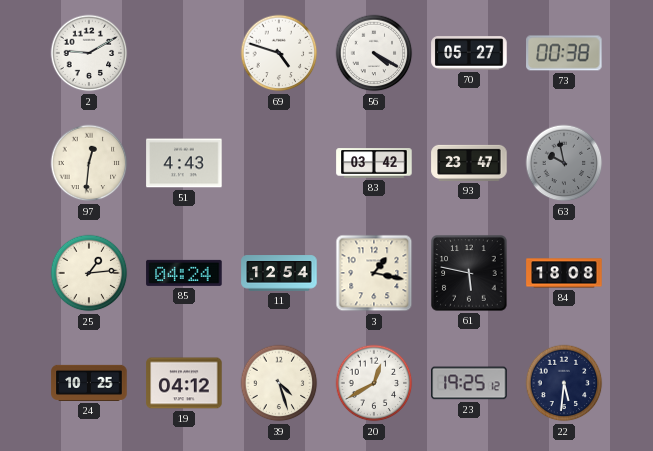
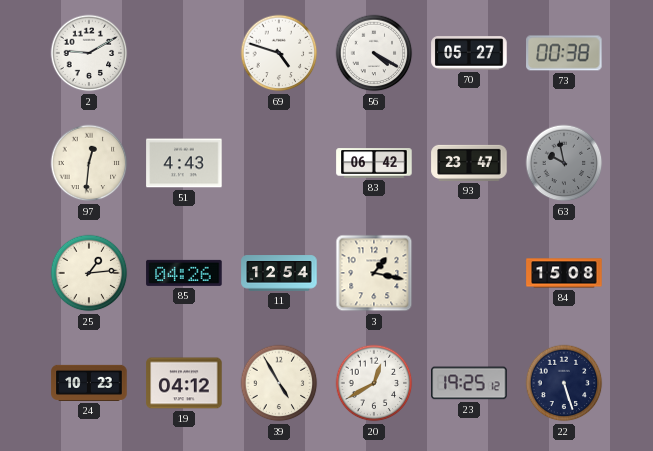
83: 03:42 -> 06:42
85: 04:24 -> 04:26
61: 5:47 -> none
84: 18:08 -> 15:08
24: 10:25 -> 10:23
39: 4:27 -> 4:55
22: 5:31 -> 5:27
